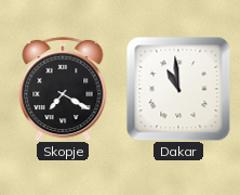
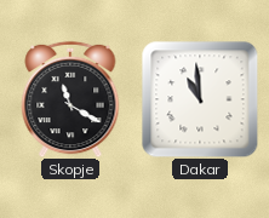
Skopje: 7:20 -> 11:20
